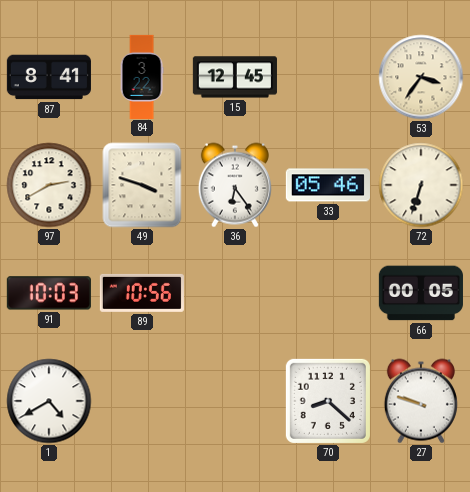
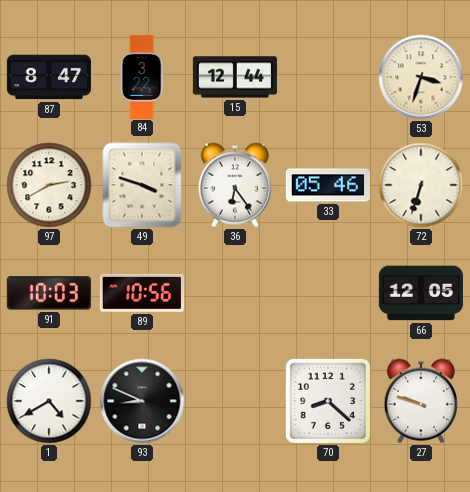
87: 8:41 -> 8:47
15: 12:45 -> 12:44
53: 3:36 -> 3:33
66: 00:05 -> 12:05
93: none -> 8:49
